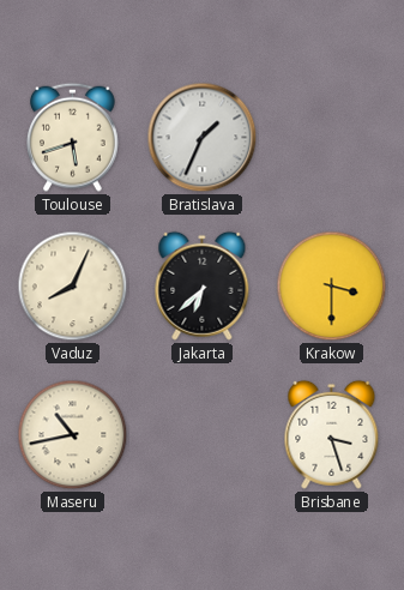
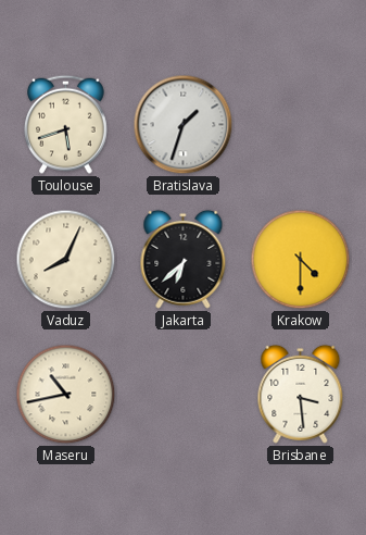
Bratislava: 1:34 -> 1:33
Krakow: 3:30 -> 4:30
Brisbane: 3:27 -> 3:29
